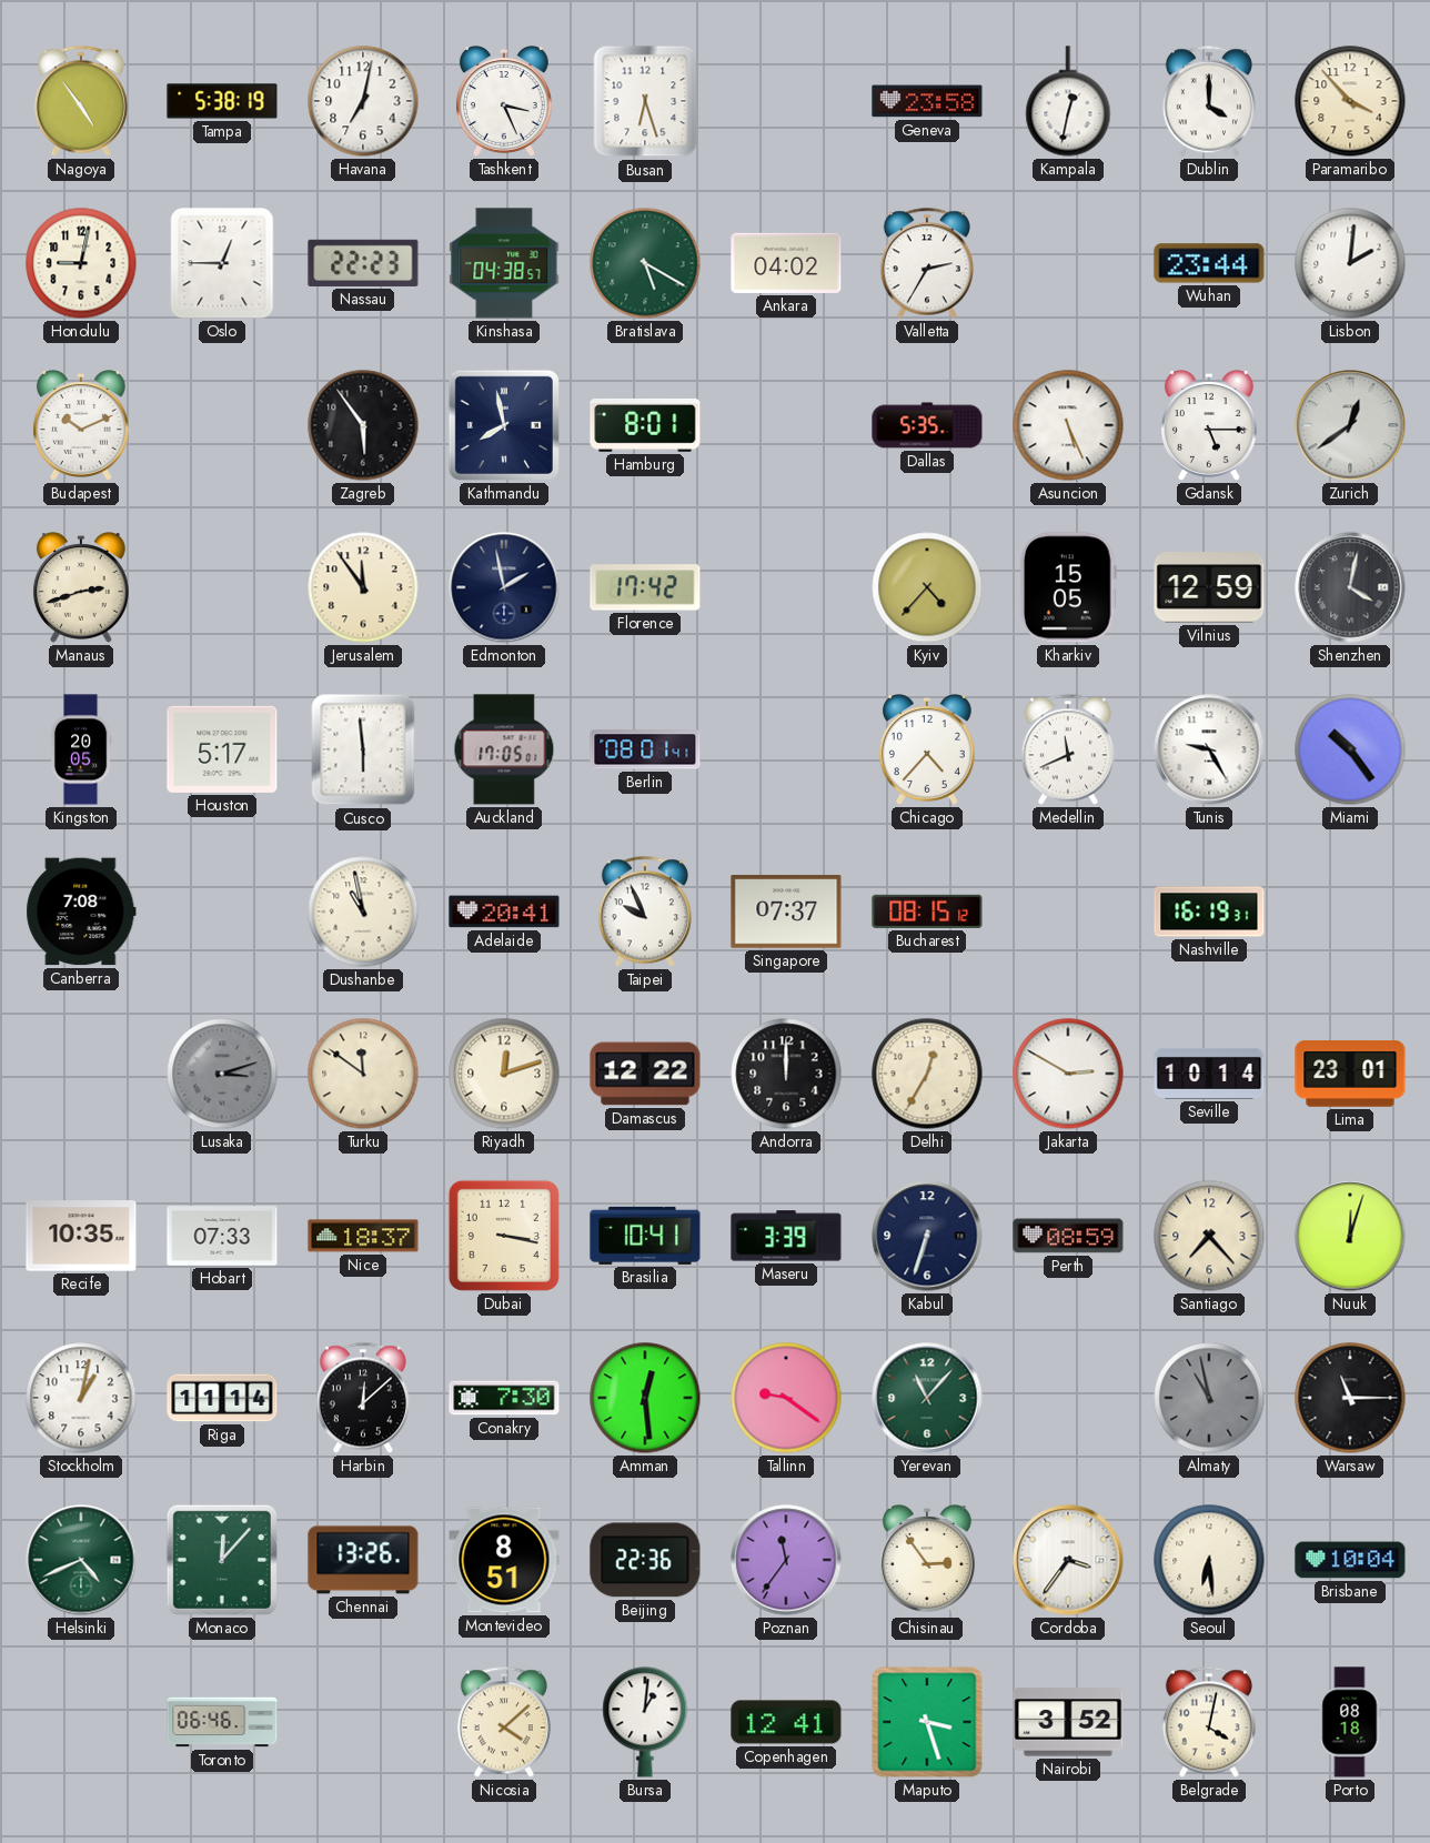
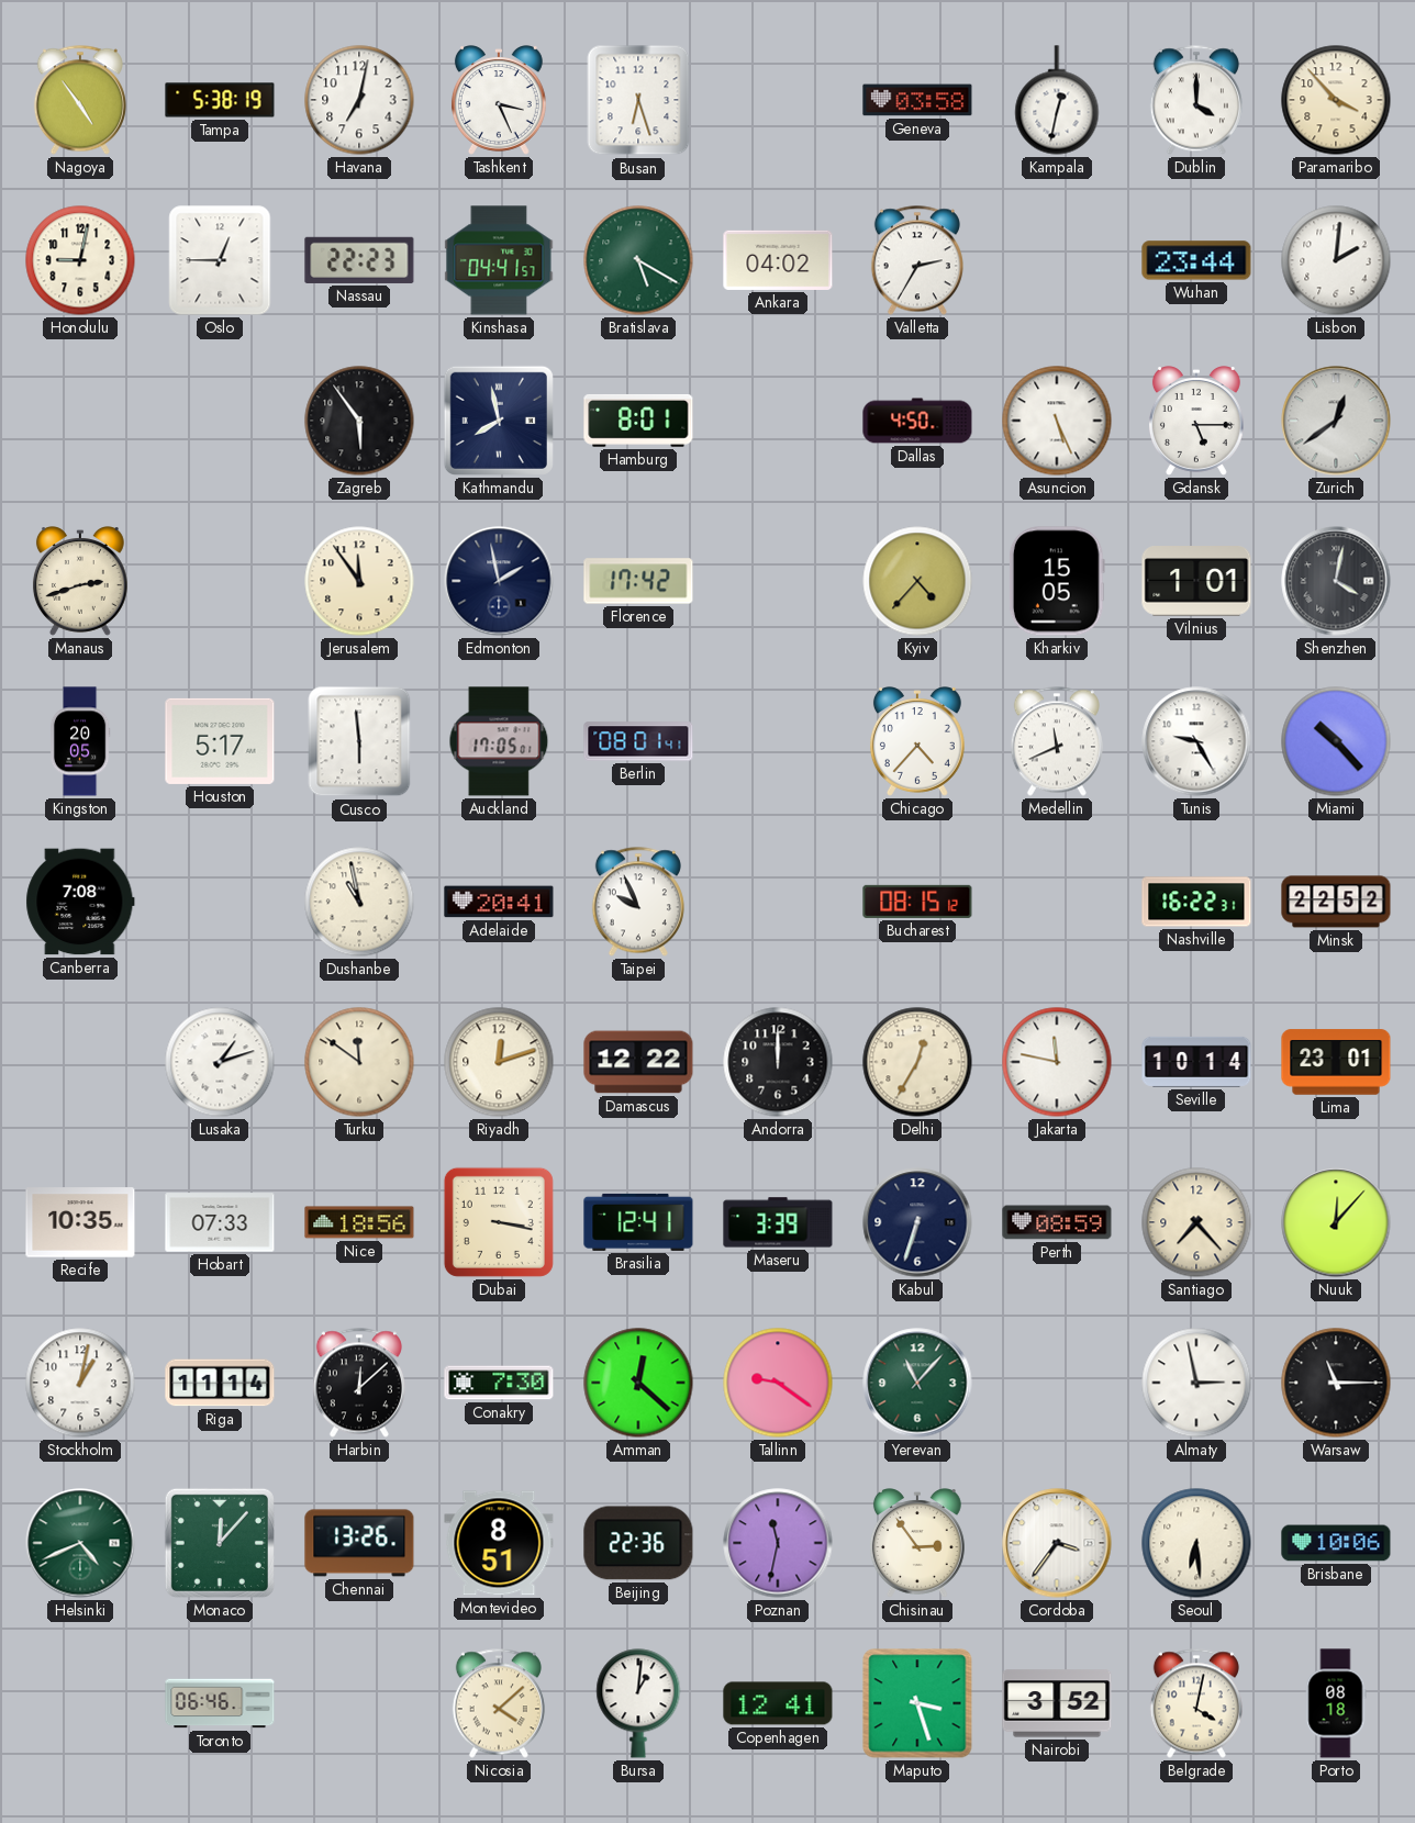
Geneva: 23:58 -> 03:58
Kinshasa: 04:38 -> 04:41
Budapest: 10:11 -> none
Dallas: 5:35 -> 4:50
Vilnius: 12:59 -> 1:01
Miami: 10:24 -> 10:23
Singapore: 07:37 -> none
Nashville: 16:19 -> 16:22
Minsk: none -> 22:52
Lusaka: 3:12 -> 1:12
Lusaka dial: grey -> white
Jakarta: 2:50 -> 11:47
Nice: 18:37 -> 18:56
Brasilia: 10:41 -> 12:41
Nuuk: 12:03 -> 12:07
Amman: 12:29 -> 12:22
Almaty: 10:58 -> 2:58
Almaty dial: grey -> white
Poznan: 11:36 -> 11:32
Brisbane: 10:04 -> 10:06
